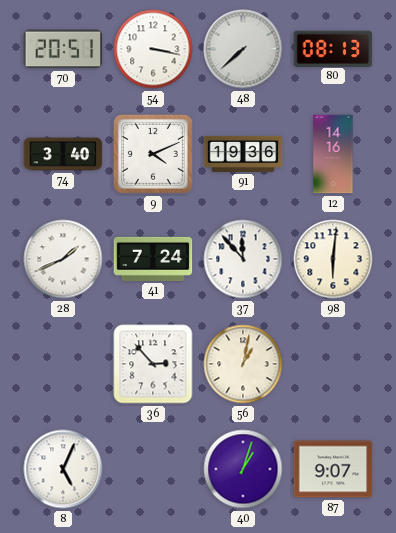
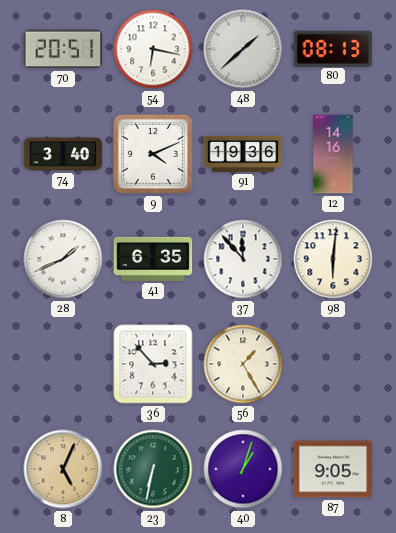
54: 3:17 -> 6:17
48: 7:38 -> 1:38
41: 7:24 -> 6:35
56: 1:02 -> 1:25
8 dial: white -> champagne
23: none -> 6:32
87: 9:07 -> 9:05
